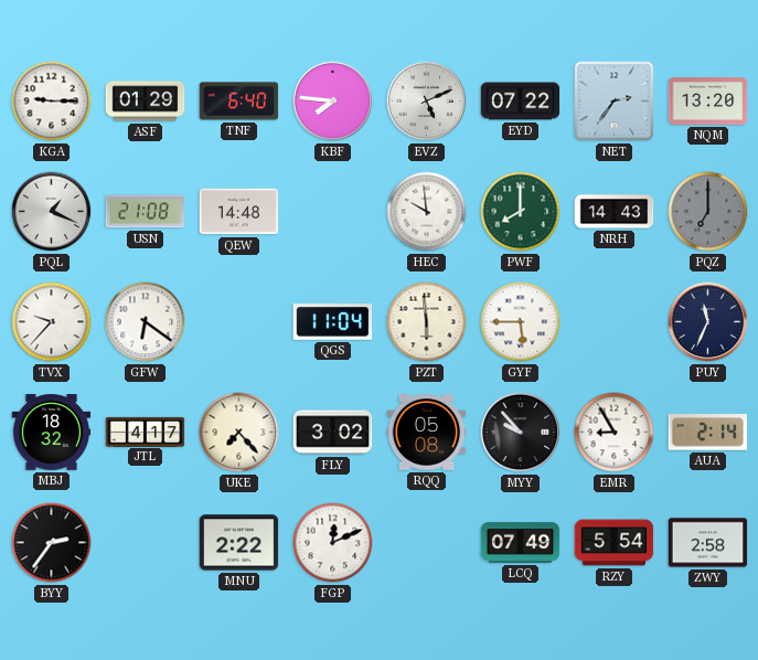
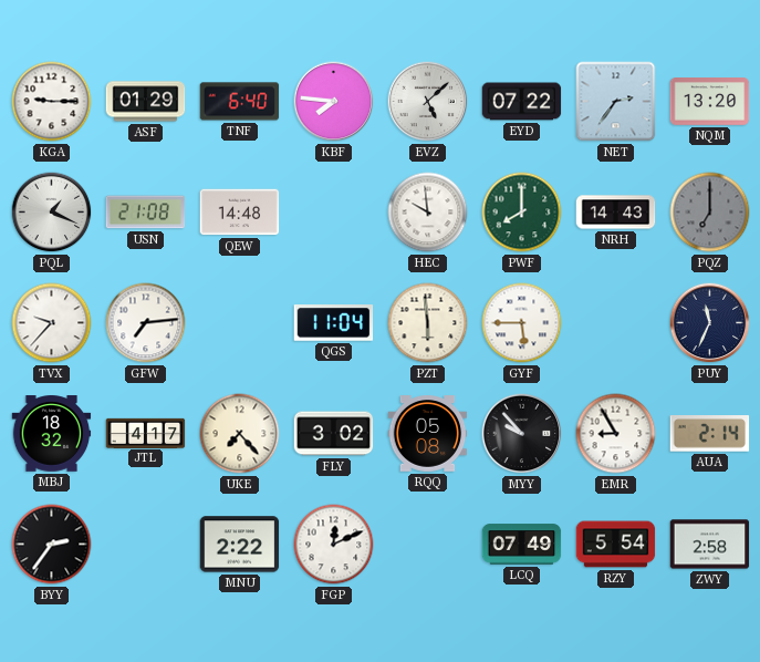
EVZ: 5:11 -> 5:08
GFW: 6:21 -> 7:14
